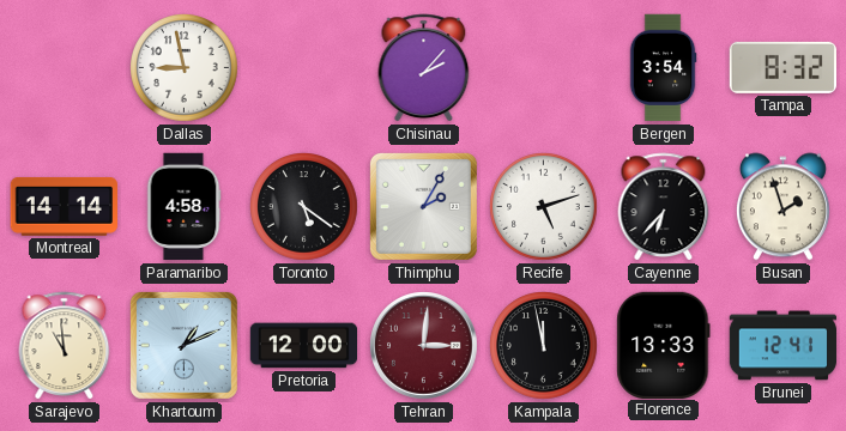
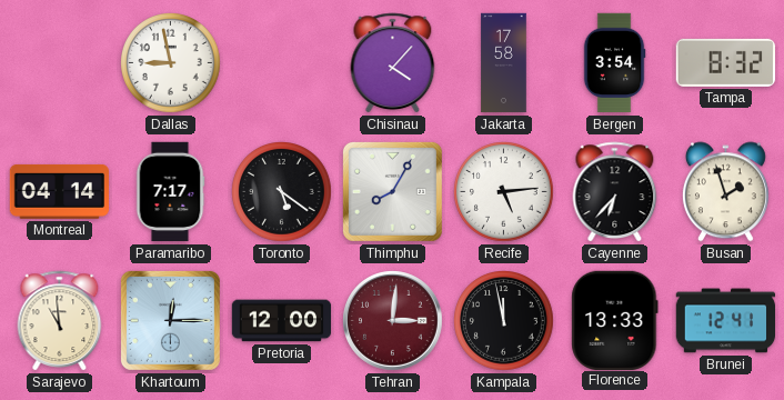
Chisinau: 2:07 -> 4:07
Jakarta: none -> 17:58
Montreal: 14:14 -> 04:14
Paramaribo: 4:58 -> 7:17
Thimphu: 2:05 -> 8:05
Recife: 5:12 -> 5:14
Khartoum: 1:11 -> 12:15
